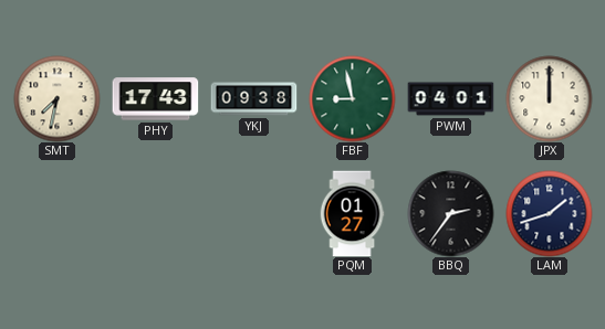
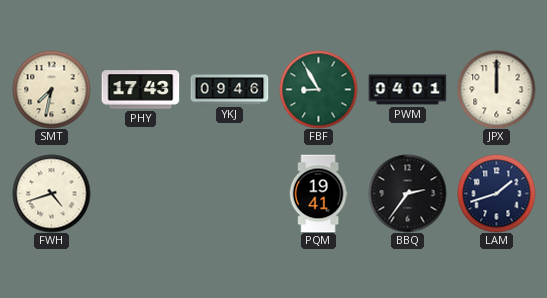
YKJ: 09:38 -> 09:46
FBF: 8:58 -> 8:55
FWH: none -> 4:42
PQM: 01:27 -> 19:41
